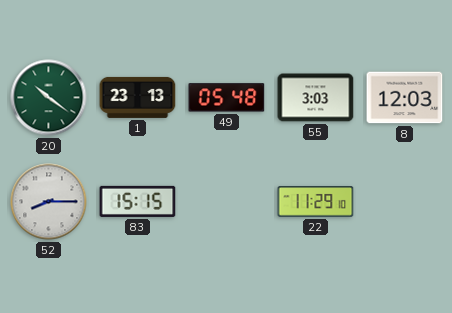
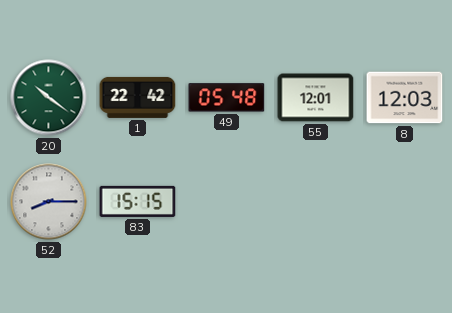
1: 23:13 -> 22:42
55: 3:03 -> 12:01
22: 11:29 -> none
